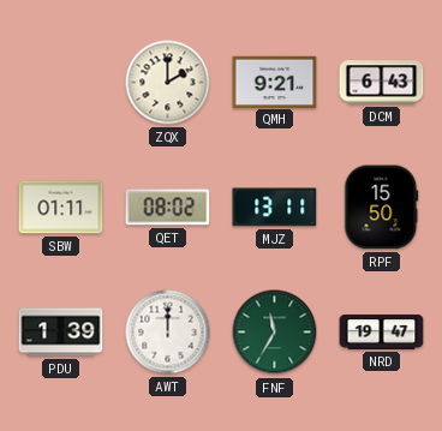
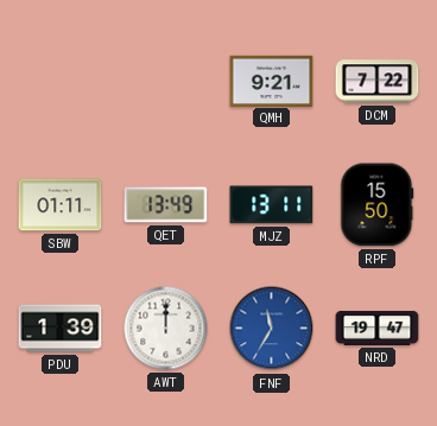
ZQX: 2:00 -> none
DCM: 6:43 -> 7:22
QET: 08:02 -> 13:49
FNF dial: green -> blue
